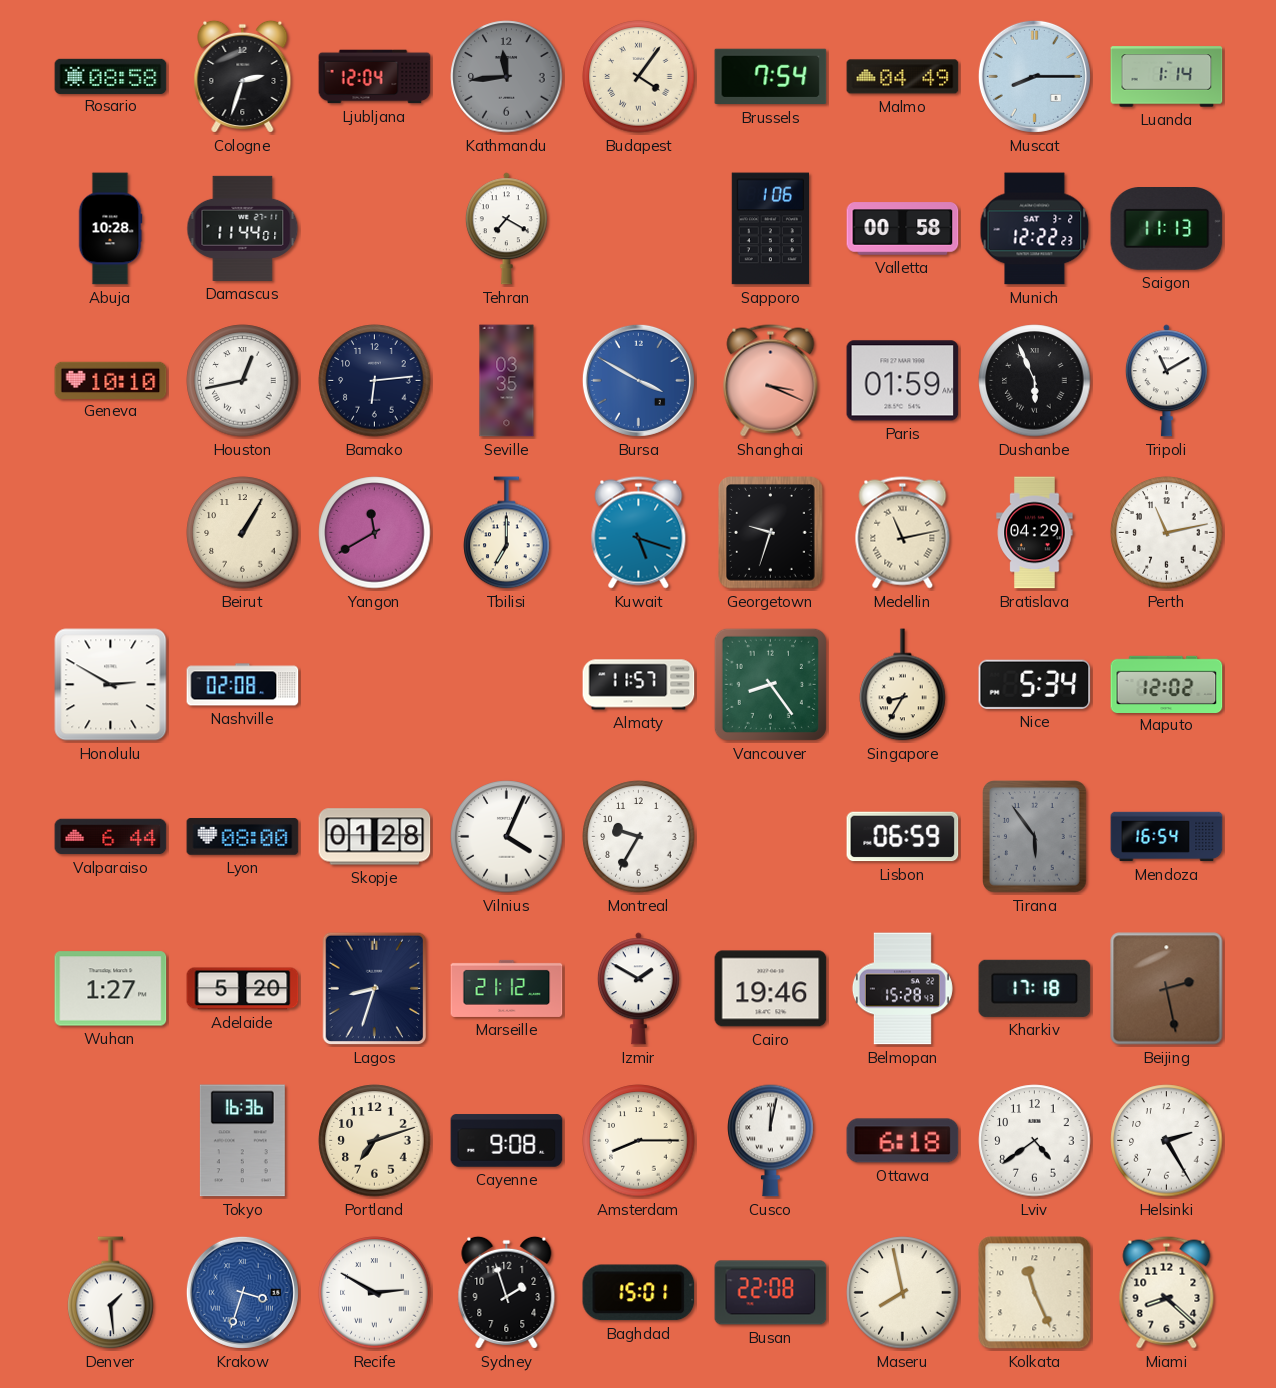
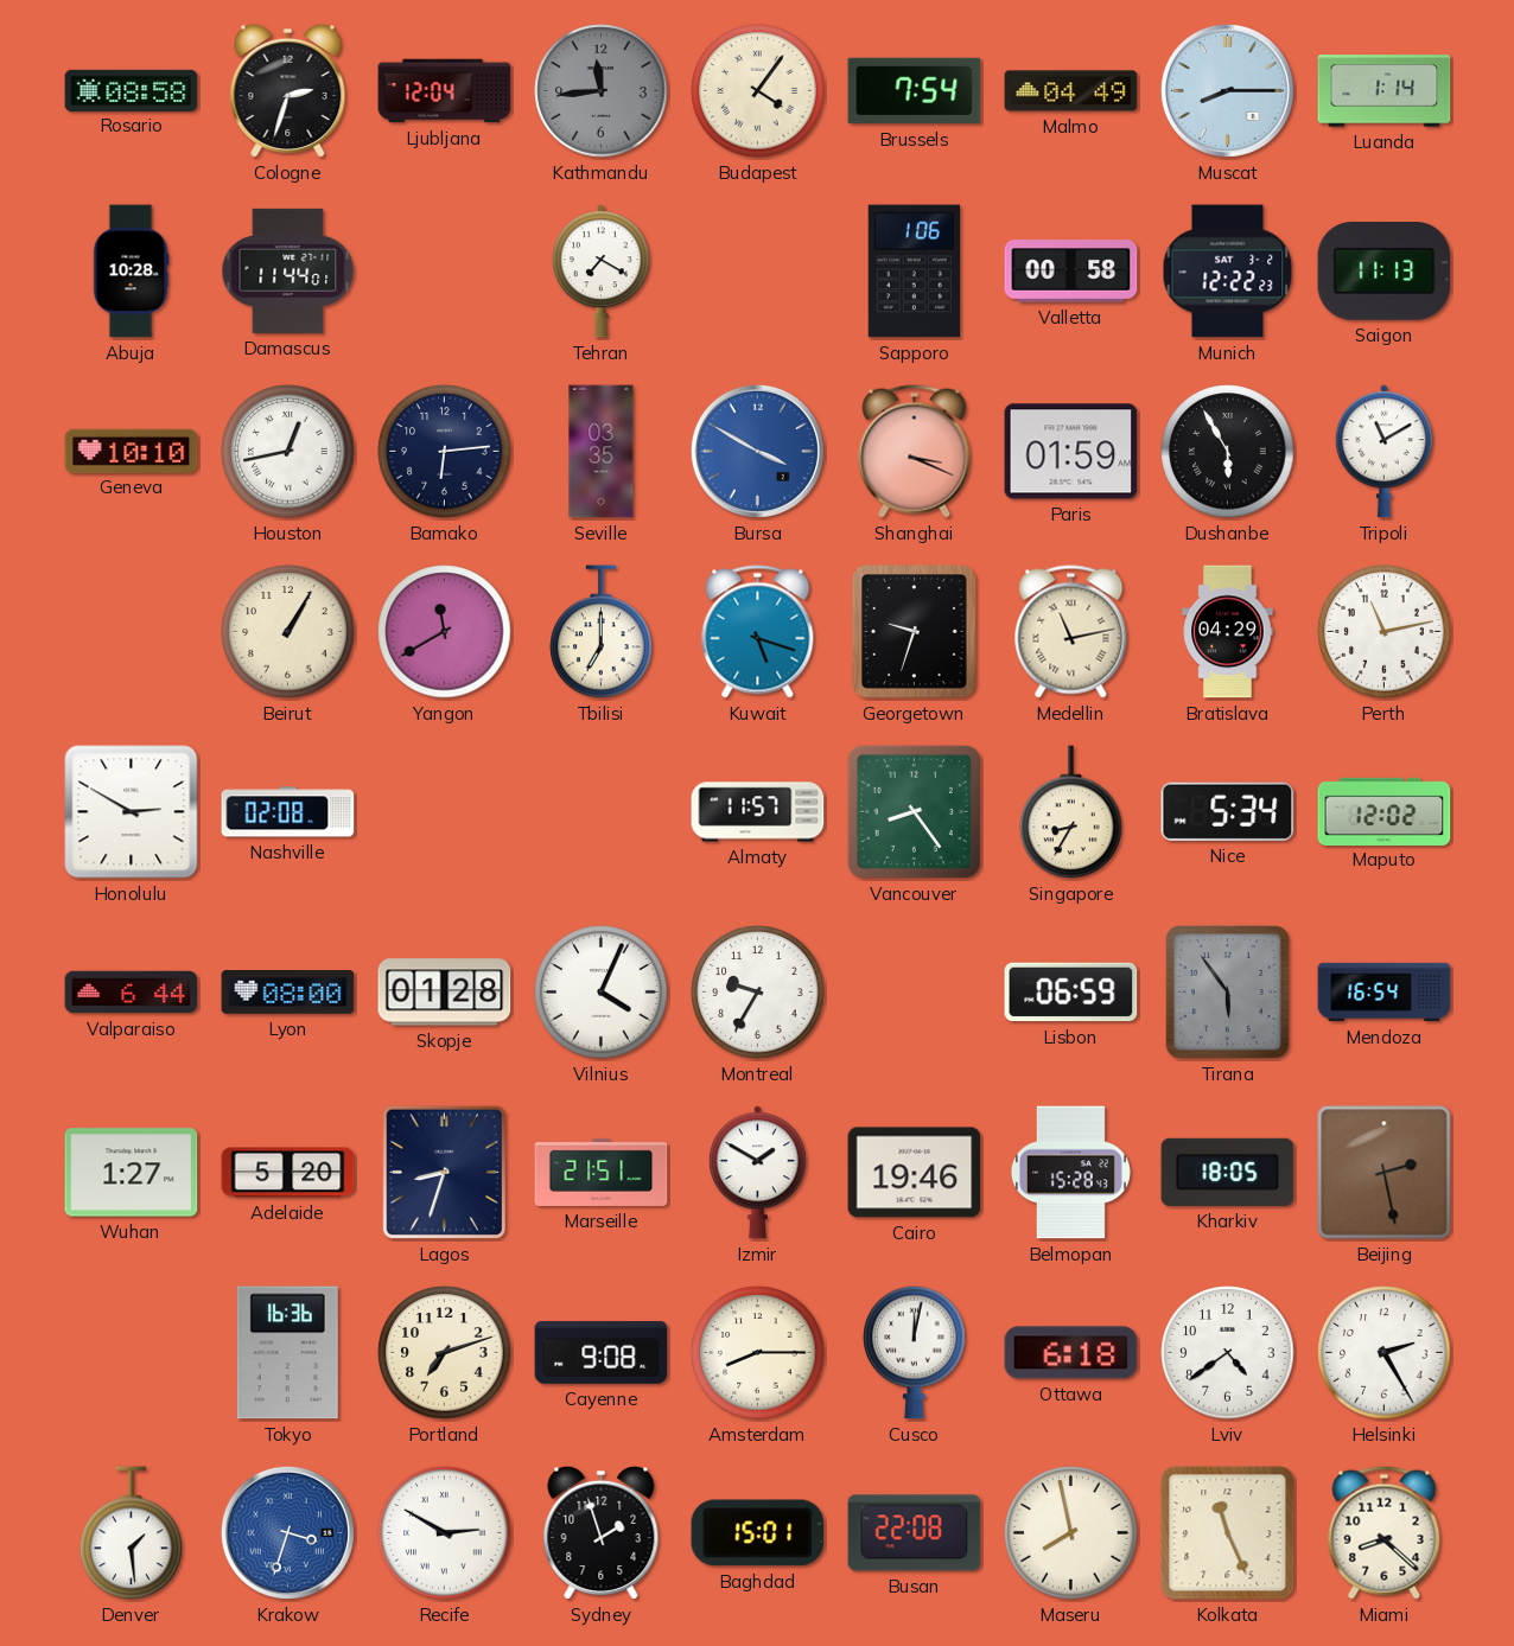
Dushanbe: 5:56 -> 5:55
Marseille: 21:12 -> 21:51
Kharkiv: 17:18 -> 18:05
